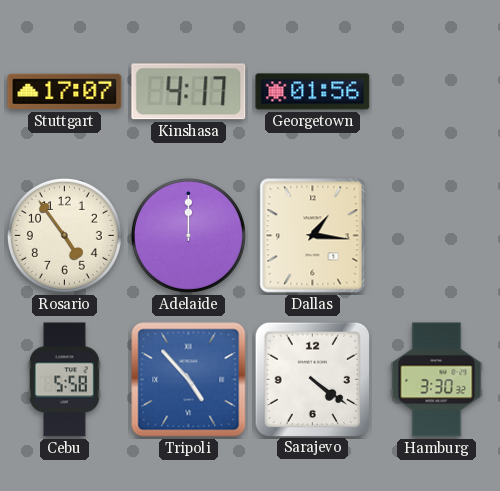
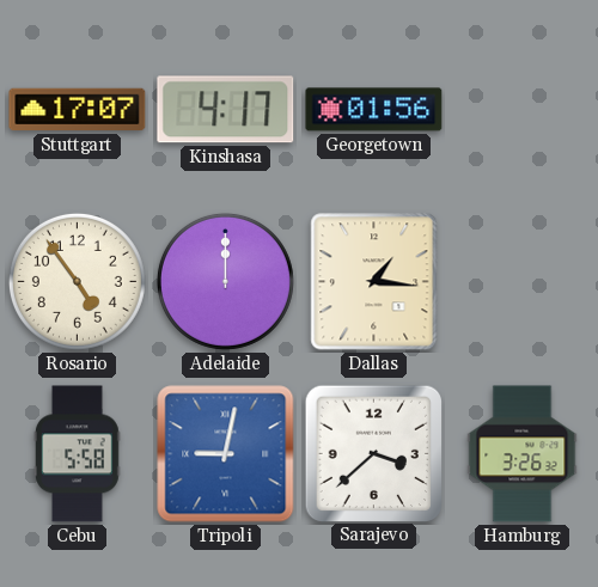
Tripoli: 4:53 -> 9:02
Sarajevo: 4:21 -> 3:38
Hamburg: 3:30 -> 3:26
